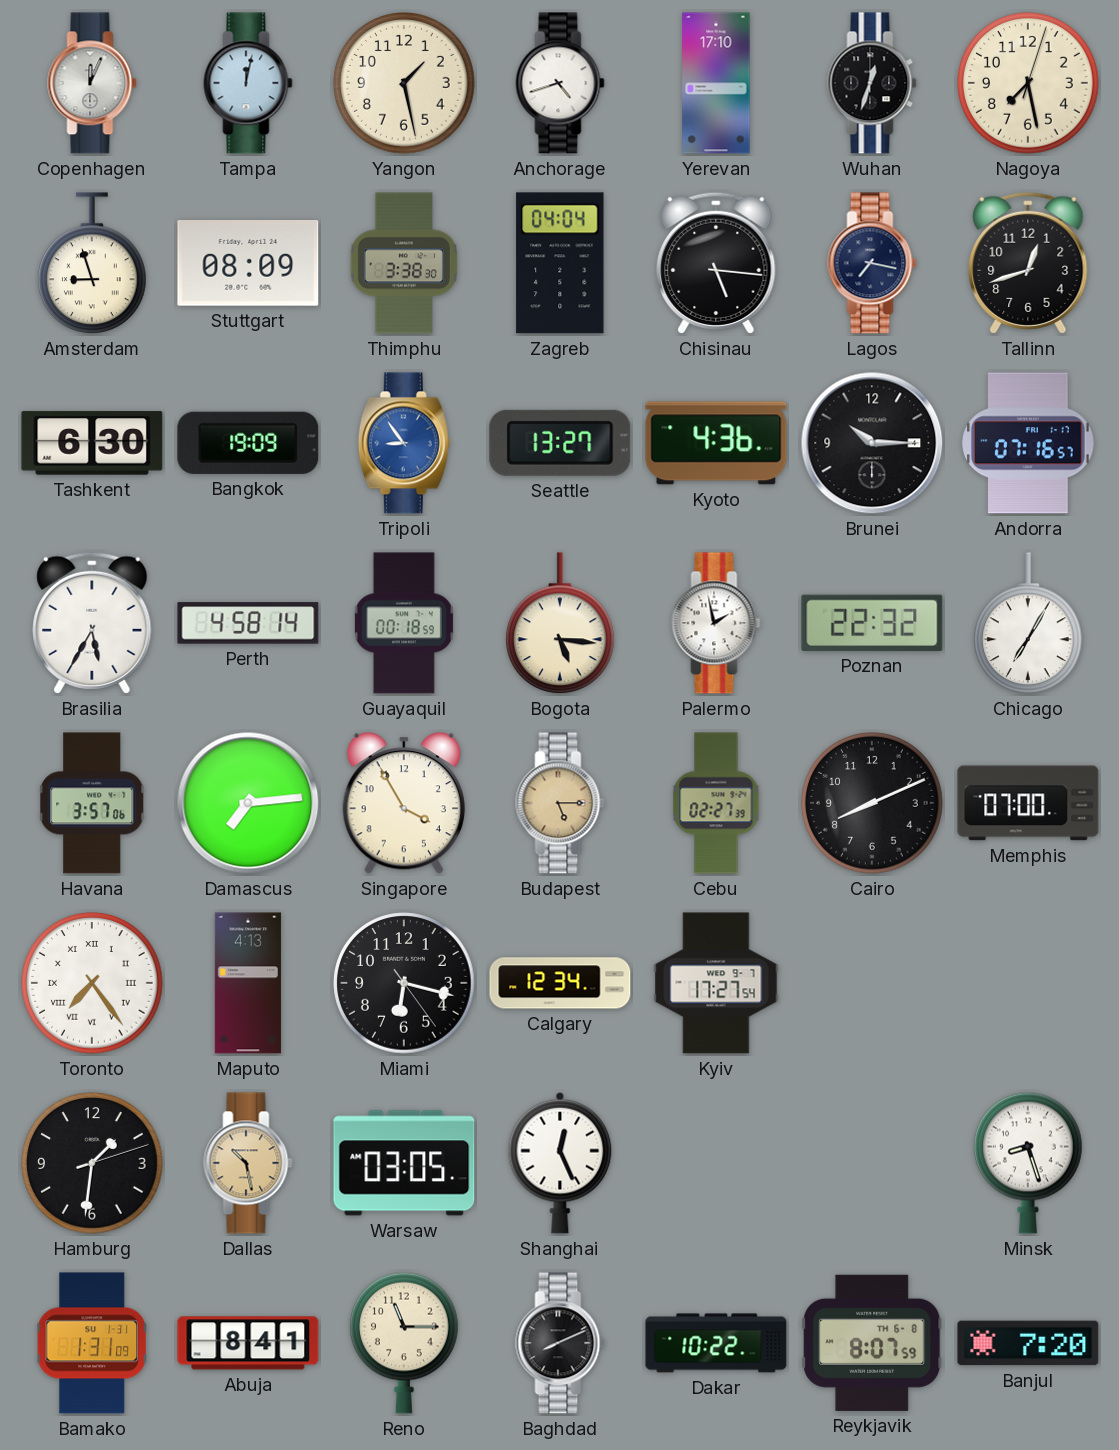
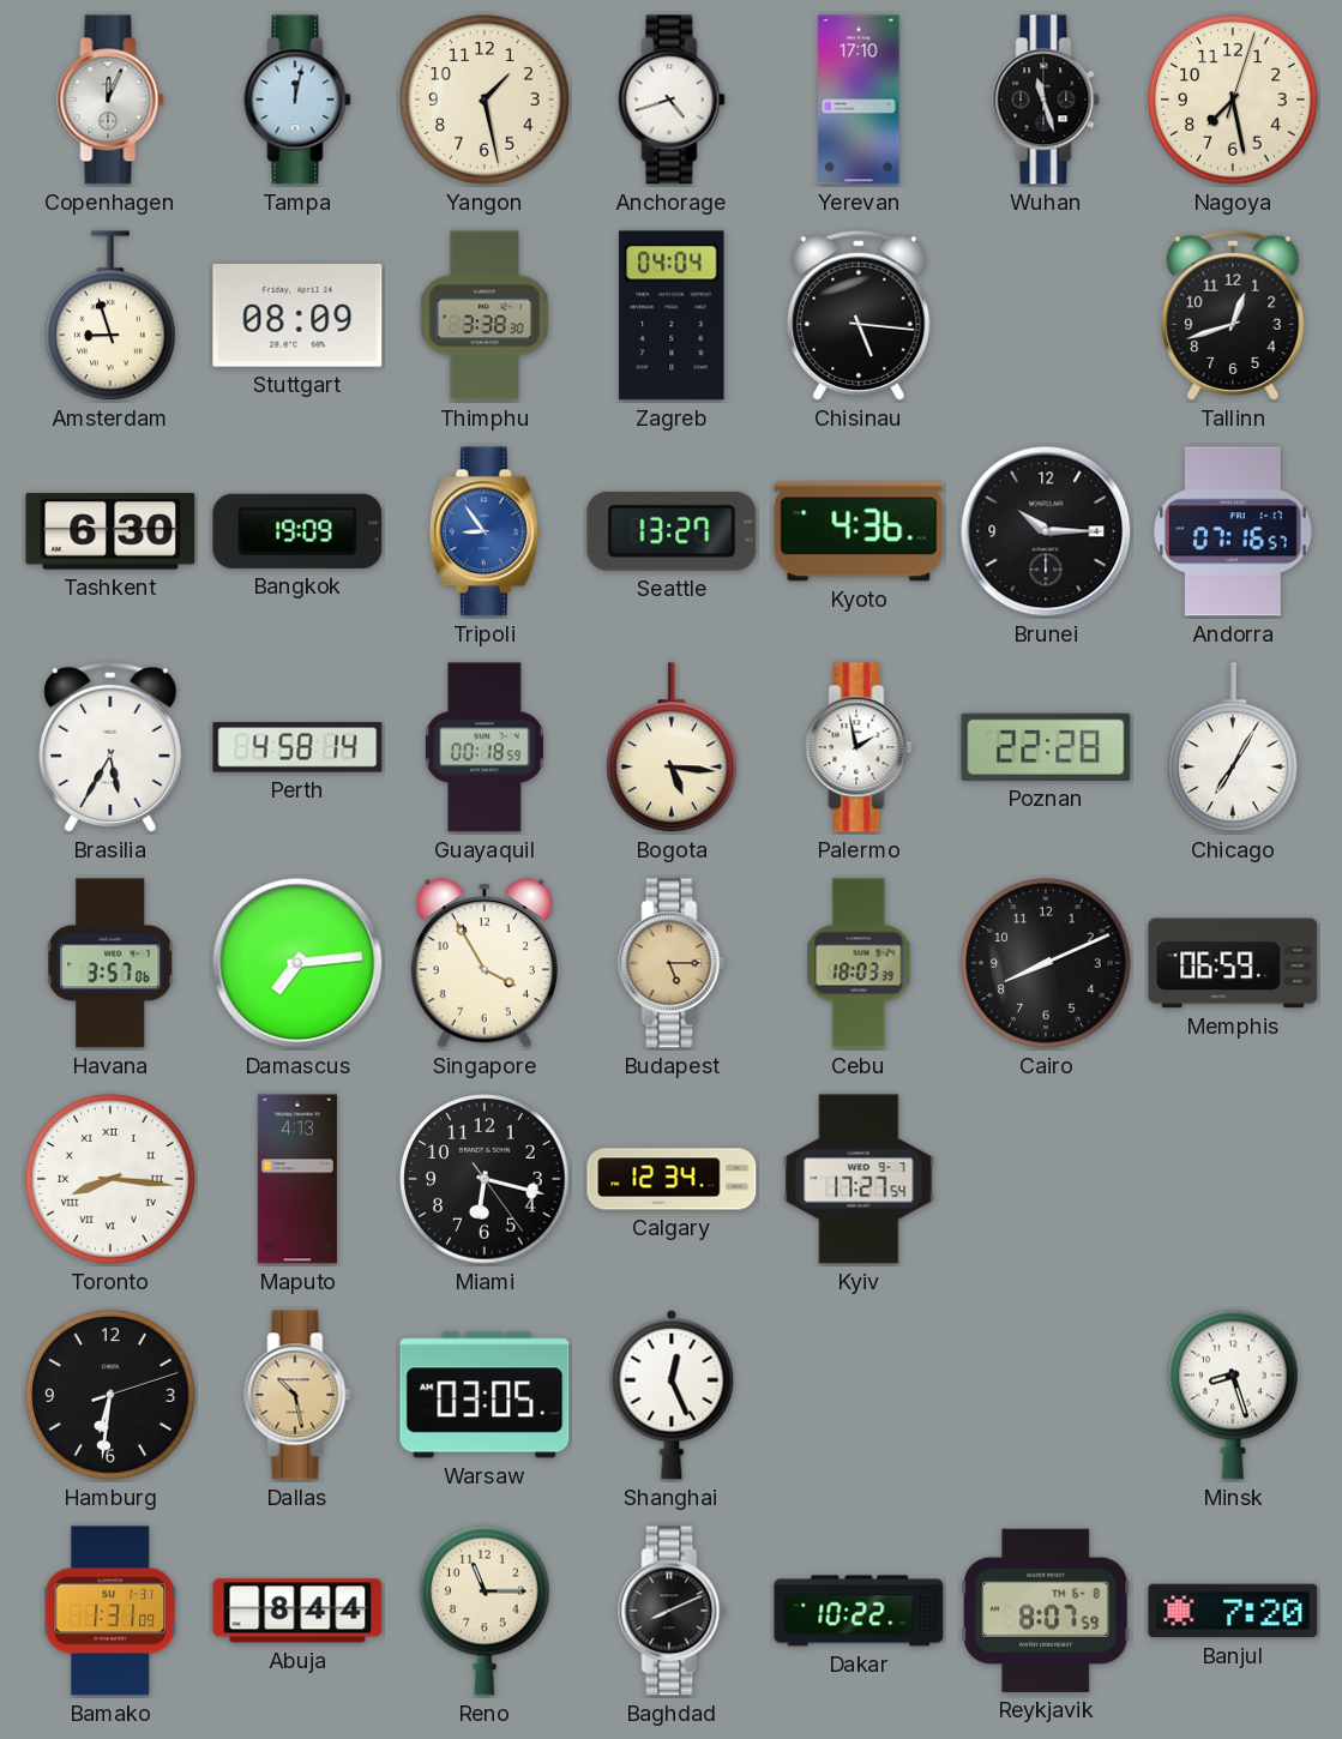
Wuhan: 12:33 -> 11:27
Lagos: 7:17 -> none
Poznan: 22:32 -> 22:28
Cebu: 02:27 -> 18:03
Memphis: 07:00 -> 06:59
Toronto: 7:24 -> 8:16
Hamburg: 1:31 -> 6:31
Abuja: 8:41 -> 8:44
